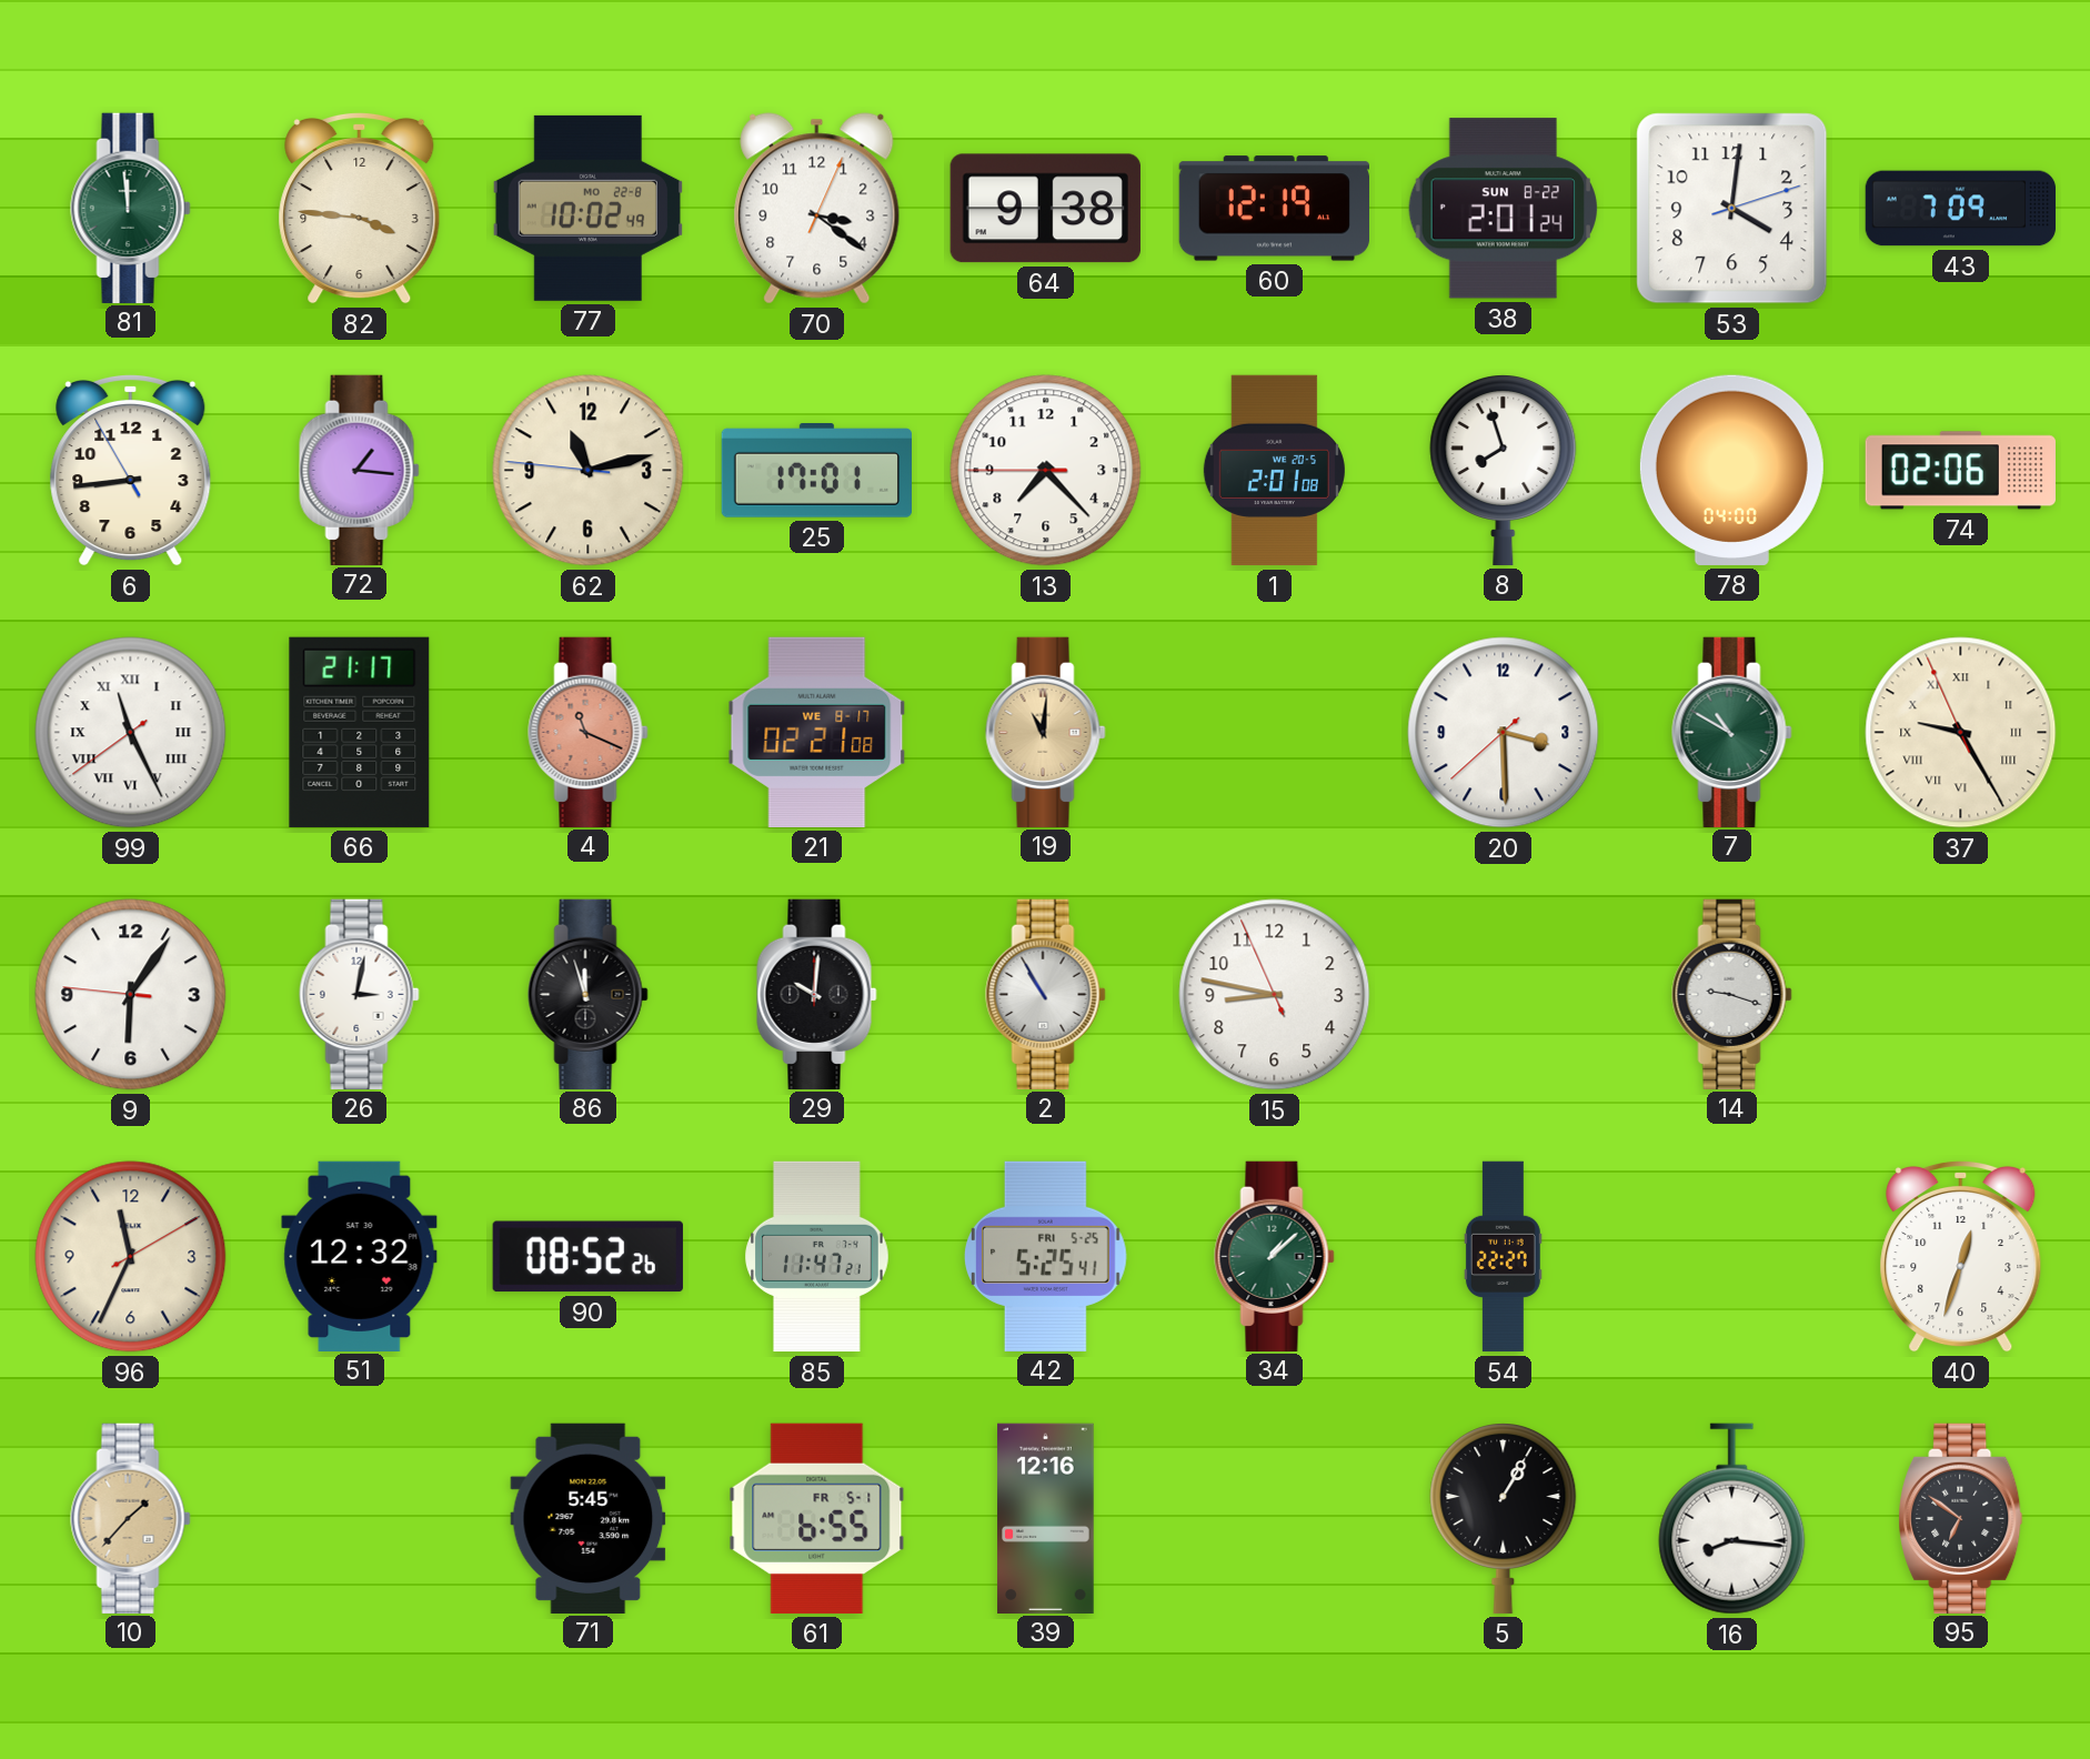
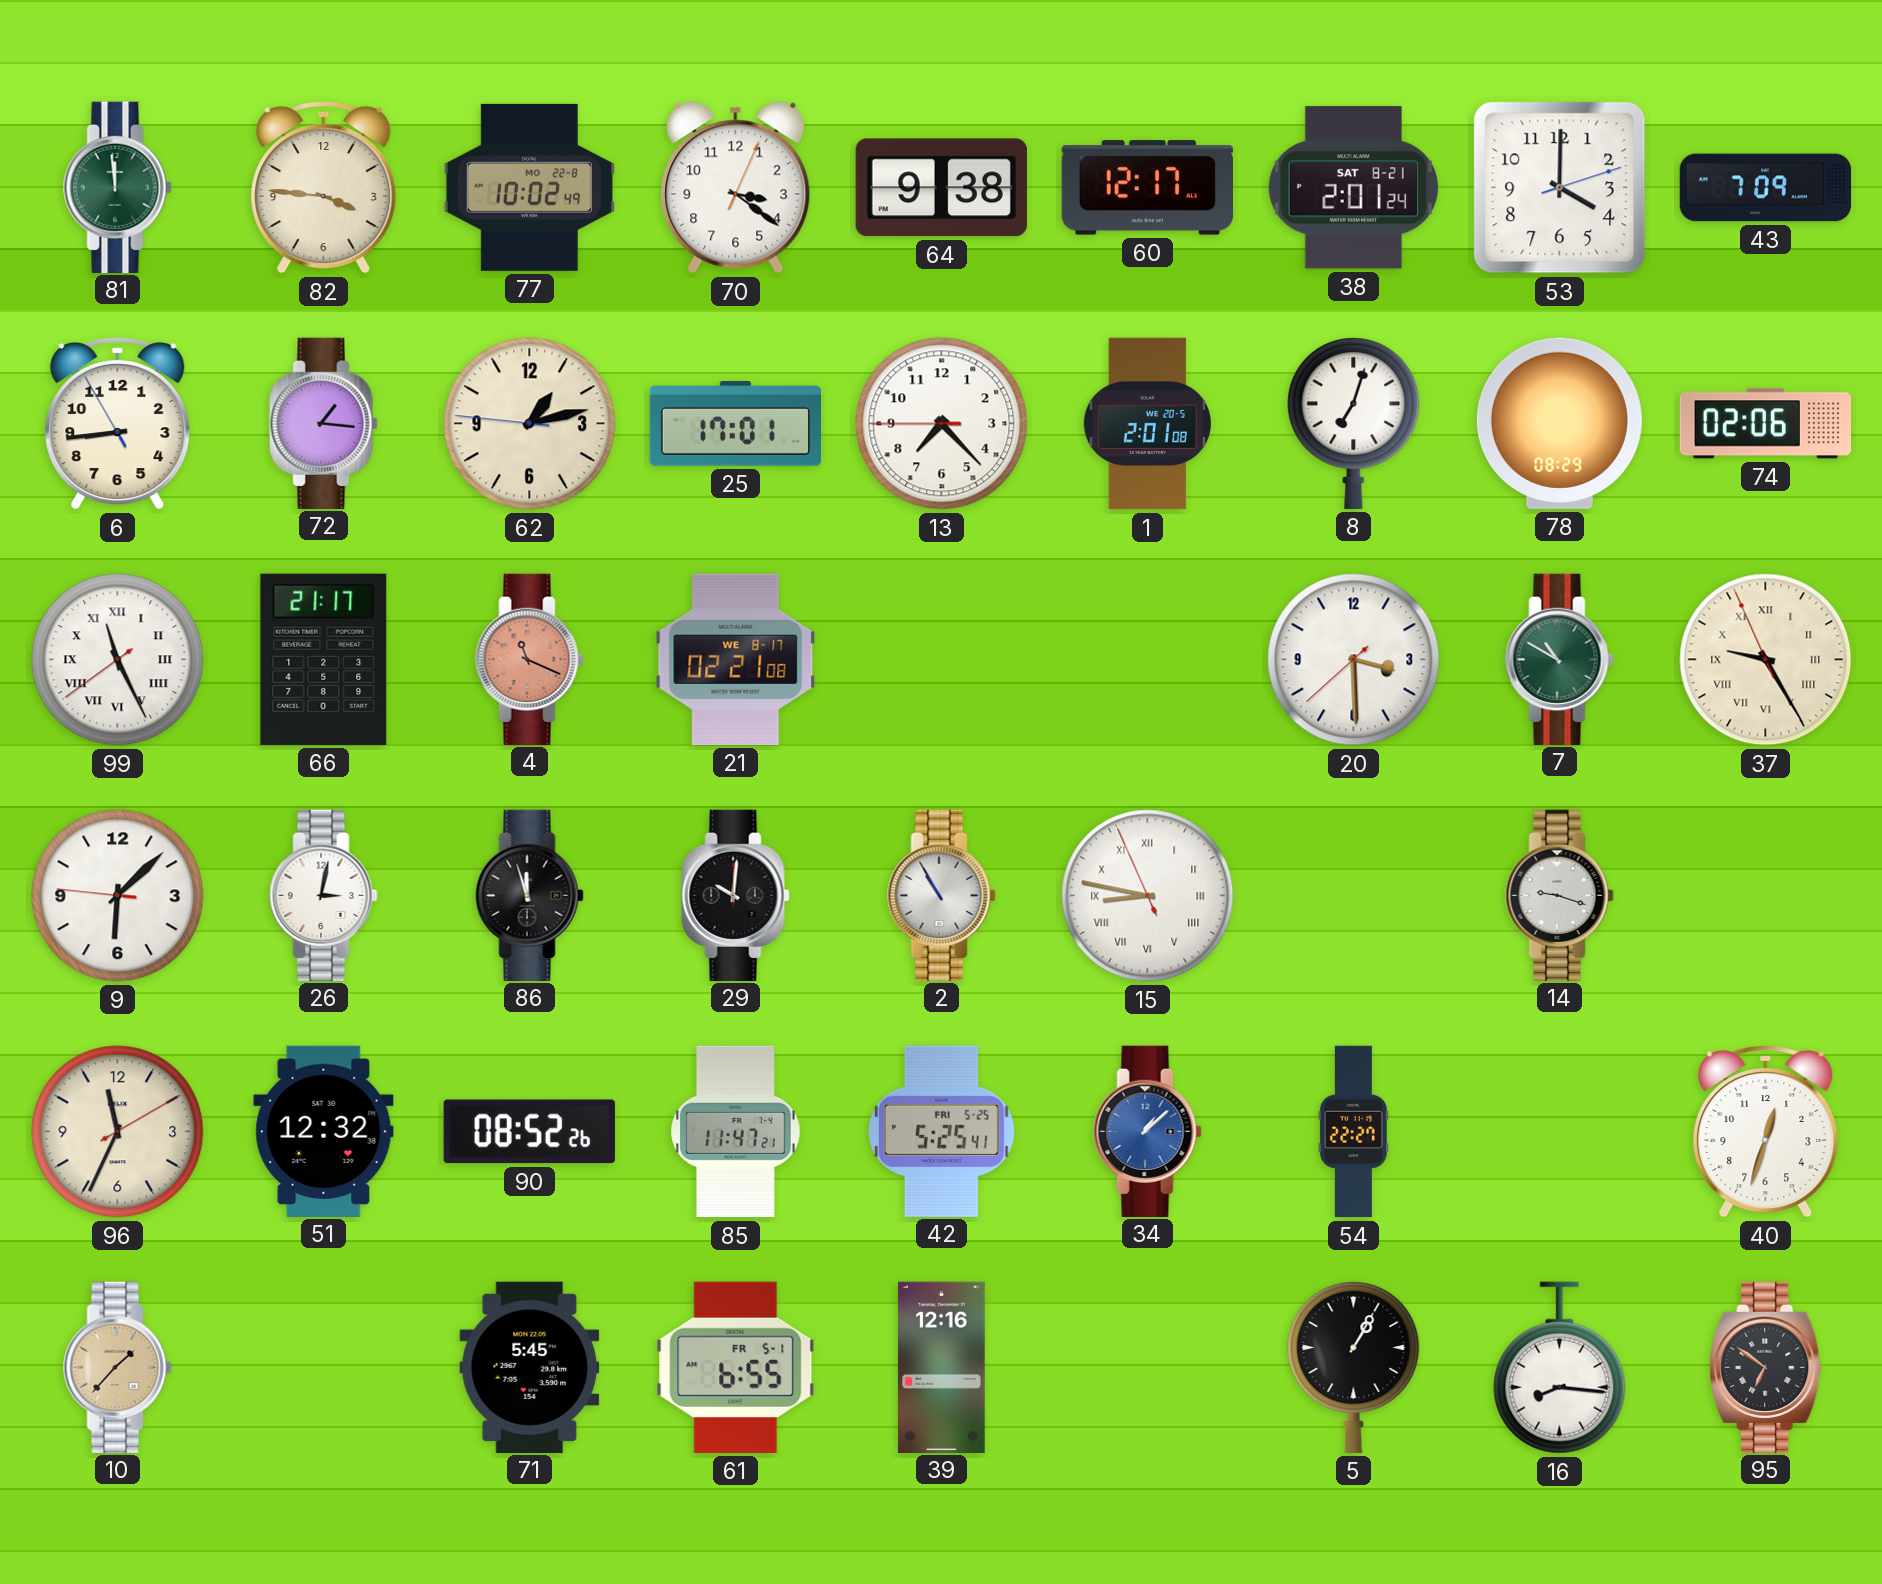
60: 12:19 -> 12:17
38 date: SUN 8-22 -> SAT 8-21
53: 4:01 -> 4:00
62: 11:12 -> 1:12
8: 7:57 -> 7:03
78: 04:00 -> 08:29
19: 11:01 -> none
9: 6:05 -> 6:07
15 numerals: Arabic -> Roman
34 dial: green -> blue
